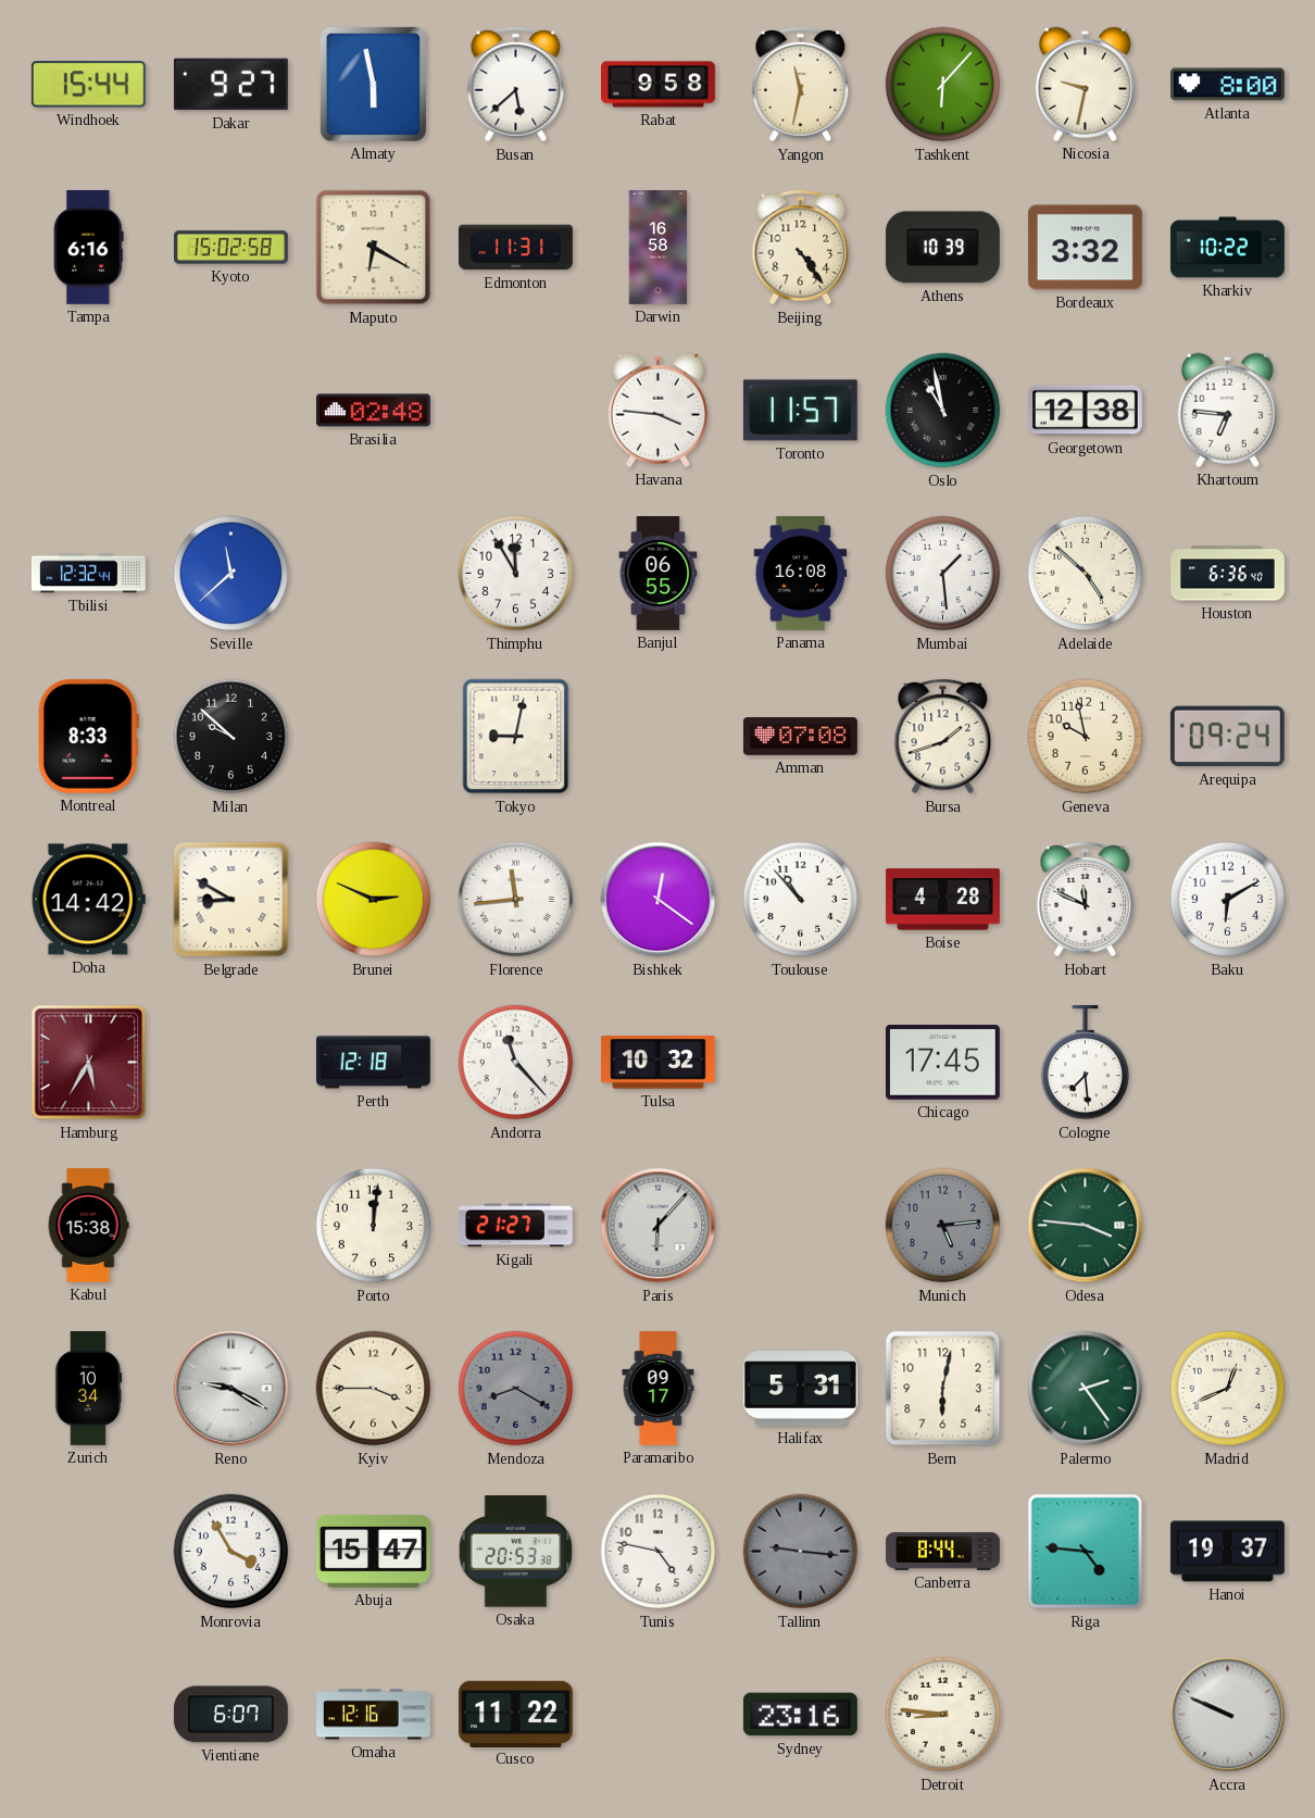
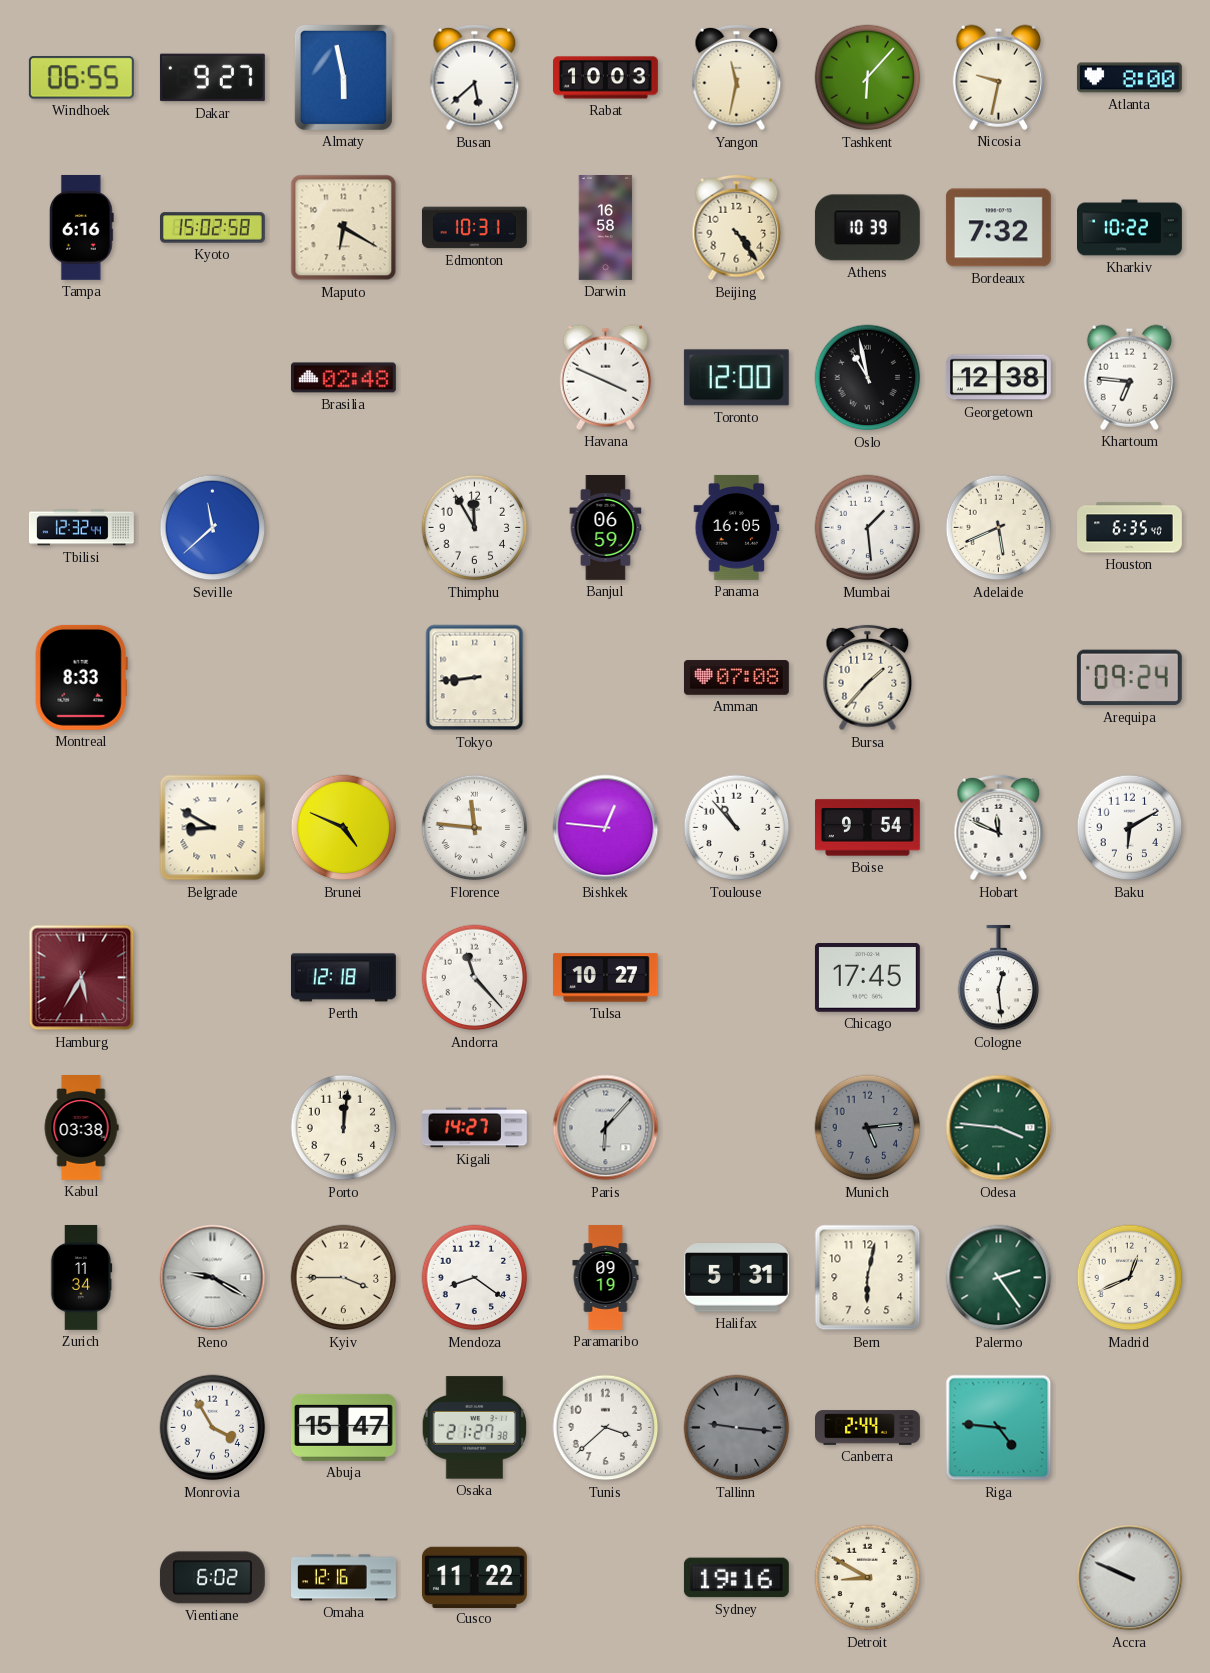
Windhoek: 15:44 -> 06:55
Rabat: 9:58 -> 10:03
Edmonton: 11:31 -> 10:31
Bordeaux: 3:32 -> 7:32
Havana: 3:46 -> 3:49
Toronto: 11:57 -> 12:00
Banjul: 06:55 -> 06:59
Panama: 16:08 -> 16:05
Adelaide: 4:52 -> 5:41
Houston: 6:36 -> 6:35
Milan: 9:52 -> none
Tokyo: 9:02 -> 8:44
Bursa: 1:42 -> 1:37
Geneva: 9:58 -> none
Doha: 14:42 -> none
Brunei: 2:49 -> 4:49
Florence: 11:44 -> 11:46
Bishkek: 12:21 -> 12:46
Boise: 4:28 -> 9:54
Tulsa: 10:32 -> 10:27
Cologne: 7:29 -> 12:29
Kabul: 15:38 -> 03:38
Kigali: 21:27 -> 14:27
Zurich: 10:34 -> 11:34
Mendoza: 8:20 -> 8:21
Mendoza dial: grey -> white
Paramaribo: 09:17 -> 09:19
Osaka: 20:53 -> 21:27
Tunis: 4:47 -> 3:38
Canberra: 8:44 -> 2:44
Hanoi: 19:37 -> none
Vientiane: 6:07 -> 6:02
Sydney: 23:16 -> 19:16
Detroit: 8:46 -> 8:50
